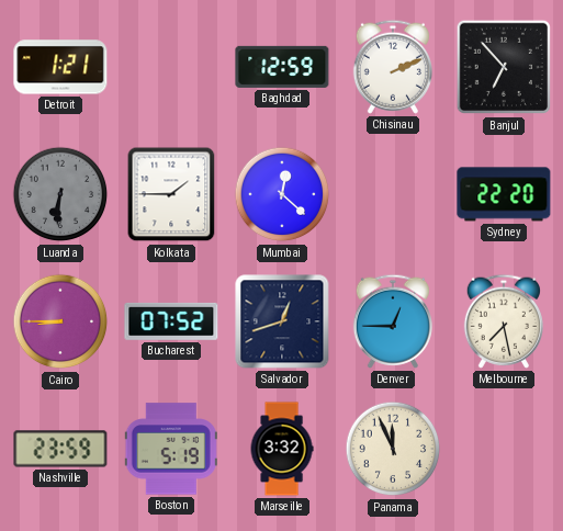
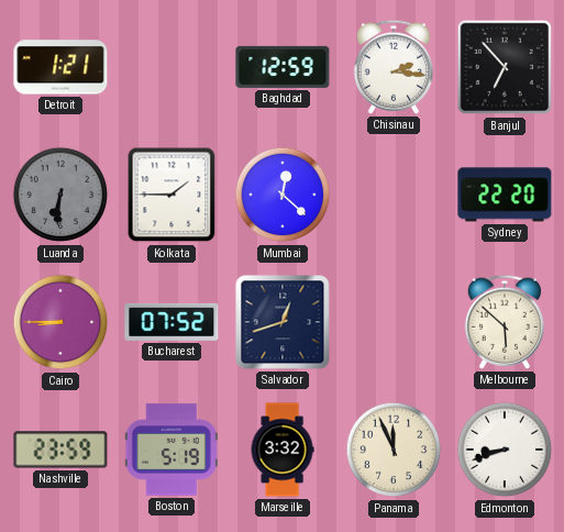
Chisinau: 2:11 -> 2:16
Denver: 12:45 -> none
Melbourne: 7:28 -> 5:52
Edmonton: none -> 8:42
